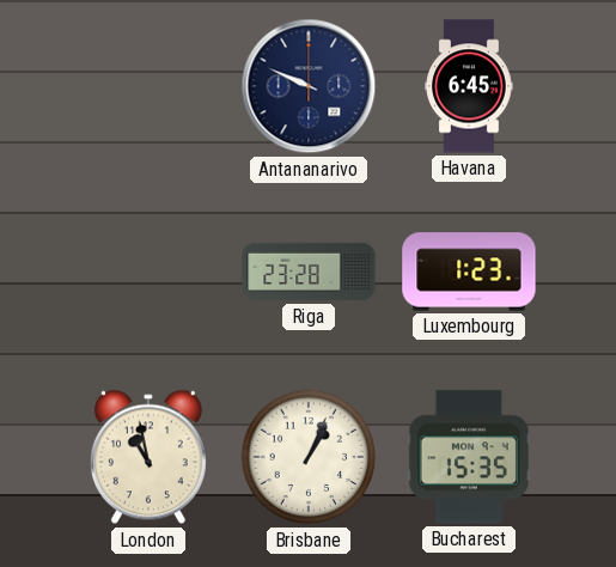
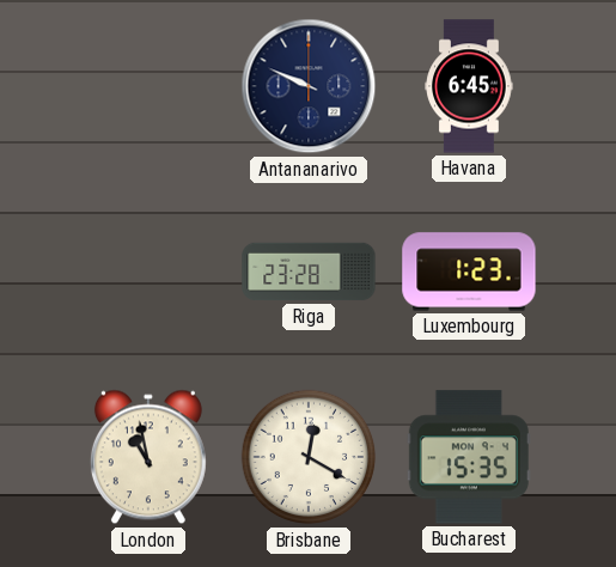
Brisbane: 1:04 -> 12:20
